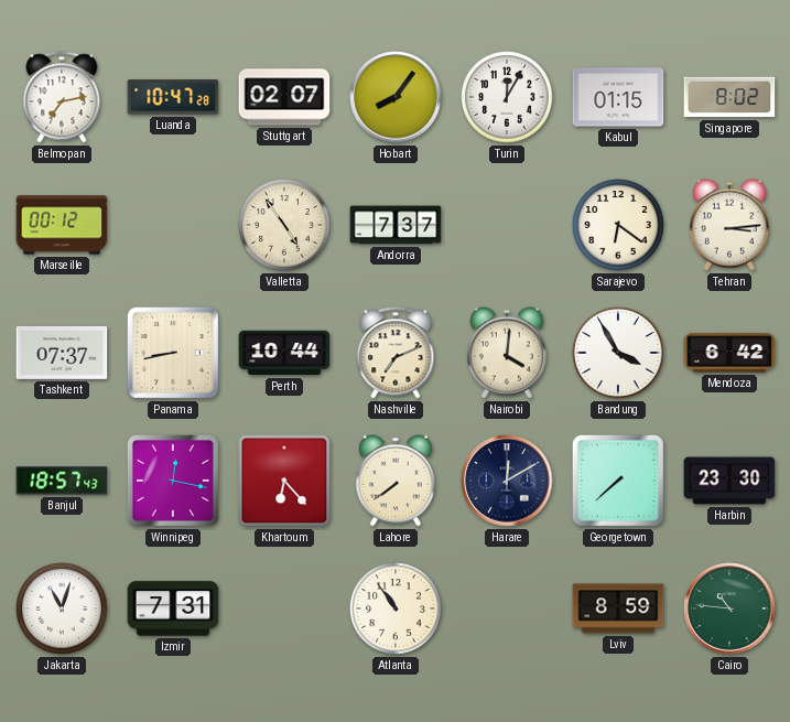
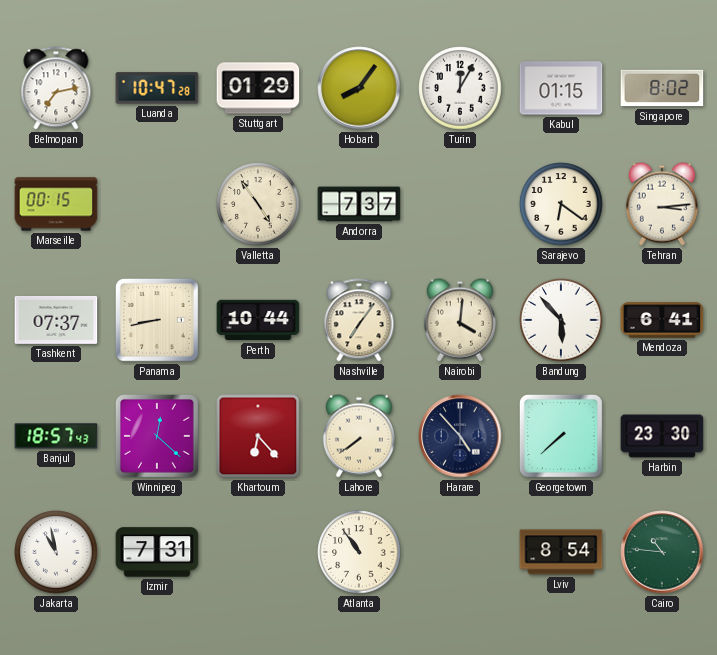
Stuttgart: 02:07 -> 01:29
Marseille: 00:12 -> 00:15
Nashville: 7:11 -> 7:06
Bandung: 3:55 -> 5:53
Mendoza: 6:42 -> 6:41
Winnipeg: 12:17 -> 12:22
Harare: 12:10 -> 4:53
Jakarta: 11:03 -> 10:58
Lviv: 8:59 -> 8:54
